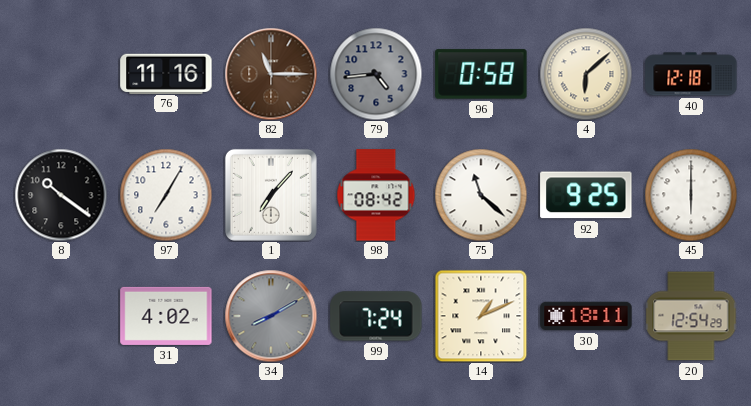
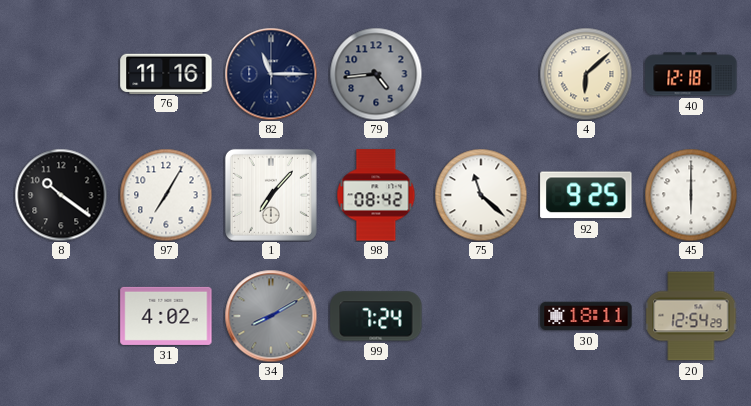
82 dial: brown -> navy
96: 0:58 -> none
14: 1:11 -> none
